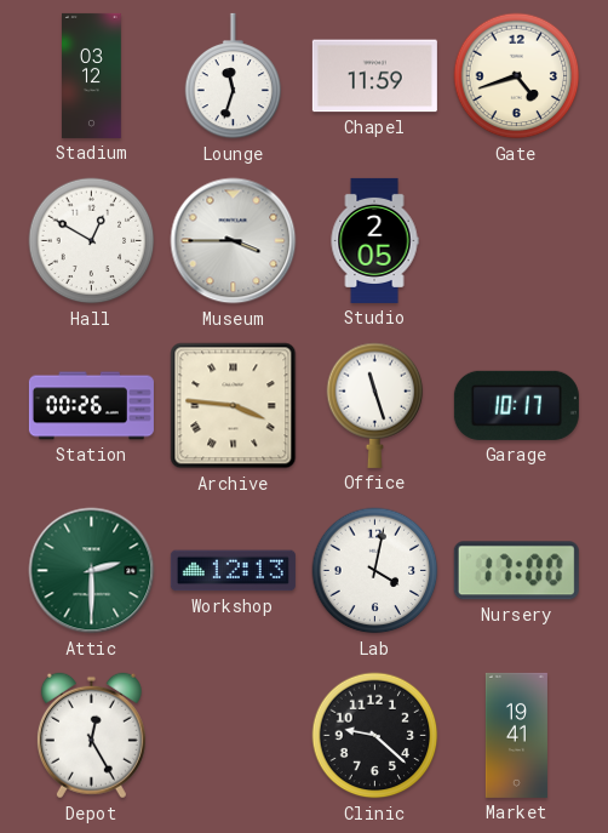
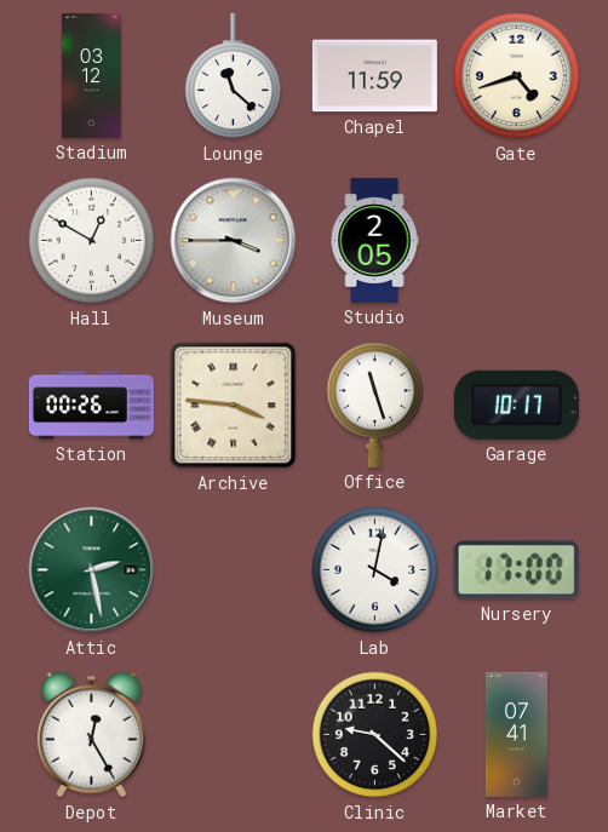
Lounge: 11:33 -> 11:22
Attic: 2:30 -> 2:28
Workshop: 12:13 -> none
Market: 19:41 -> 07:41
